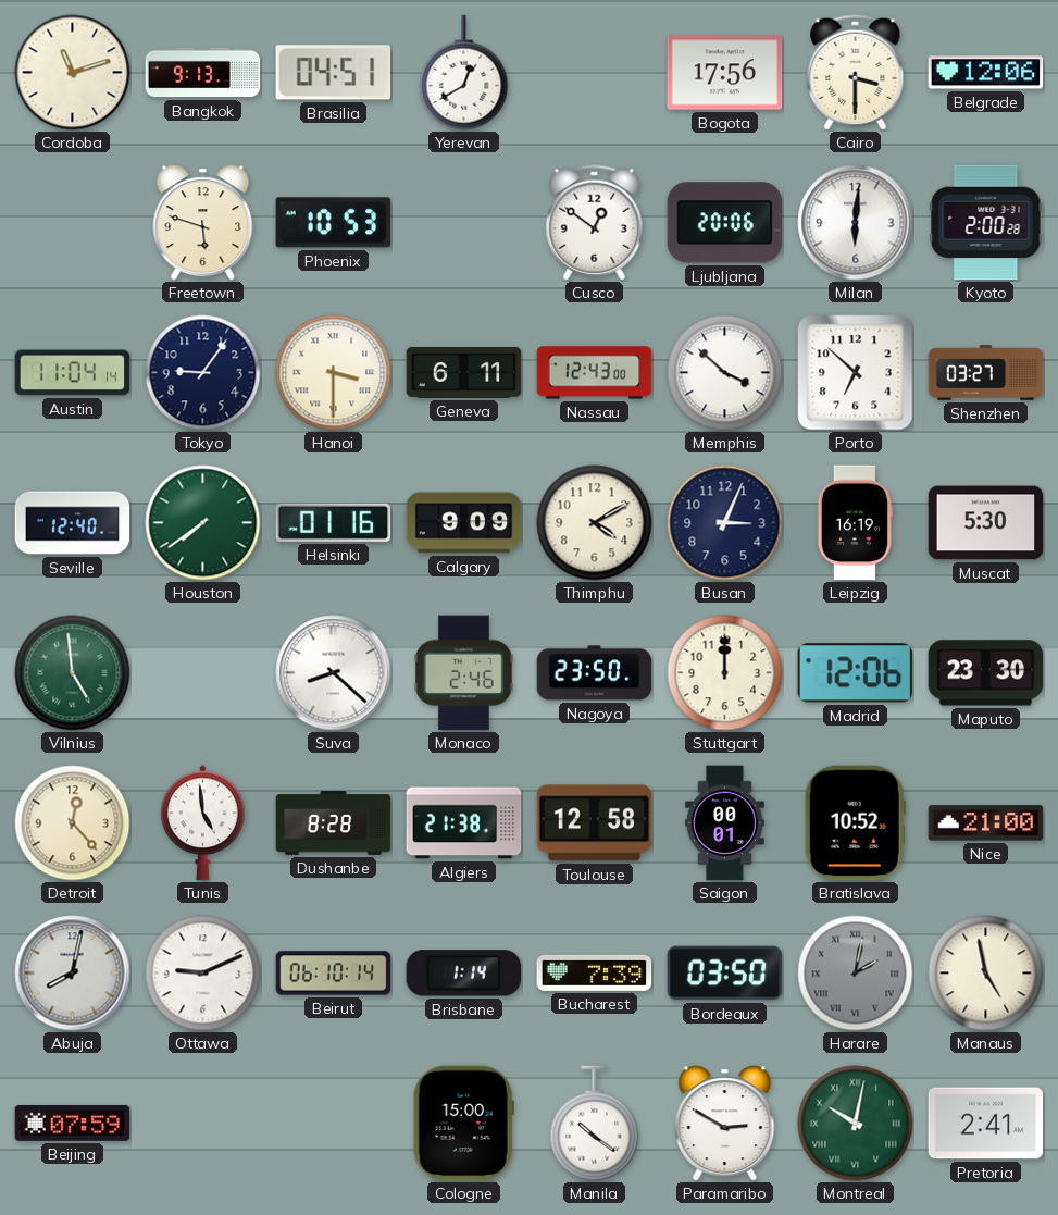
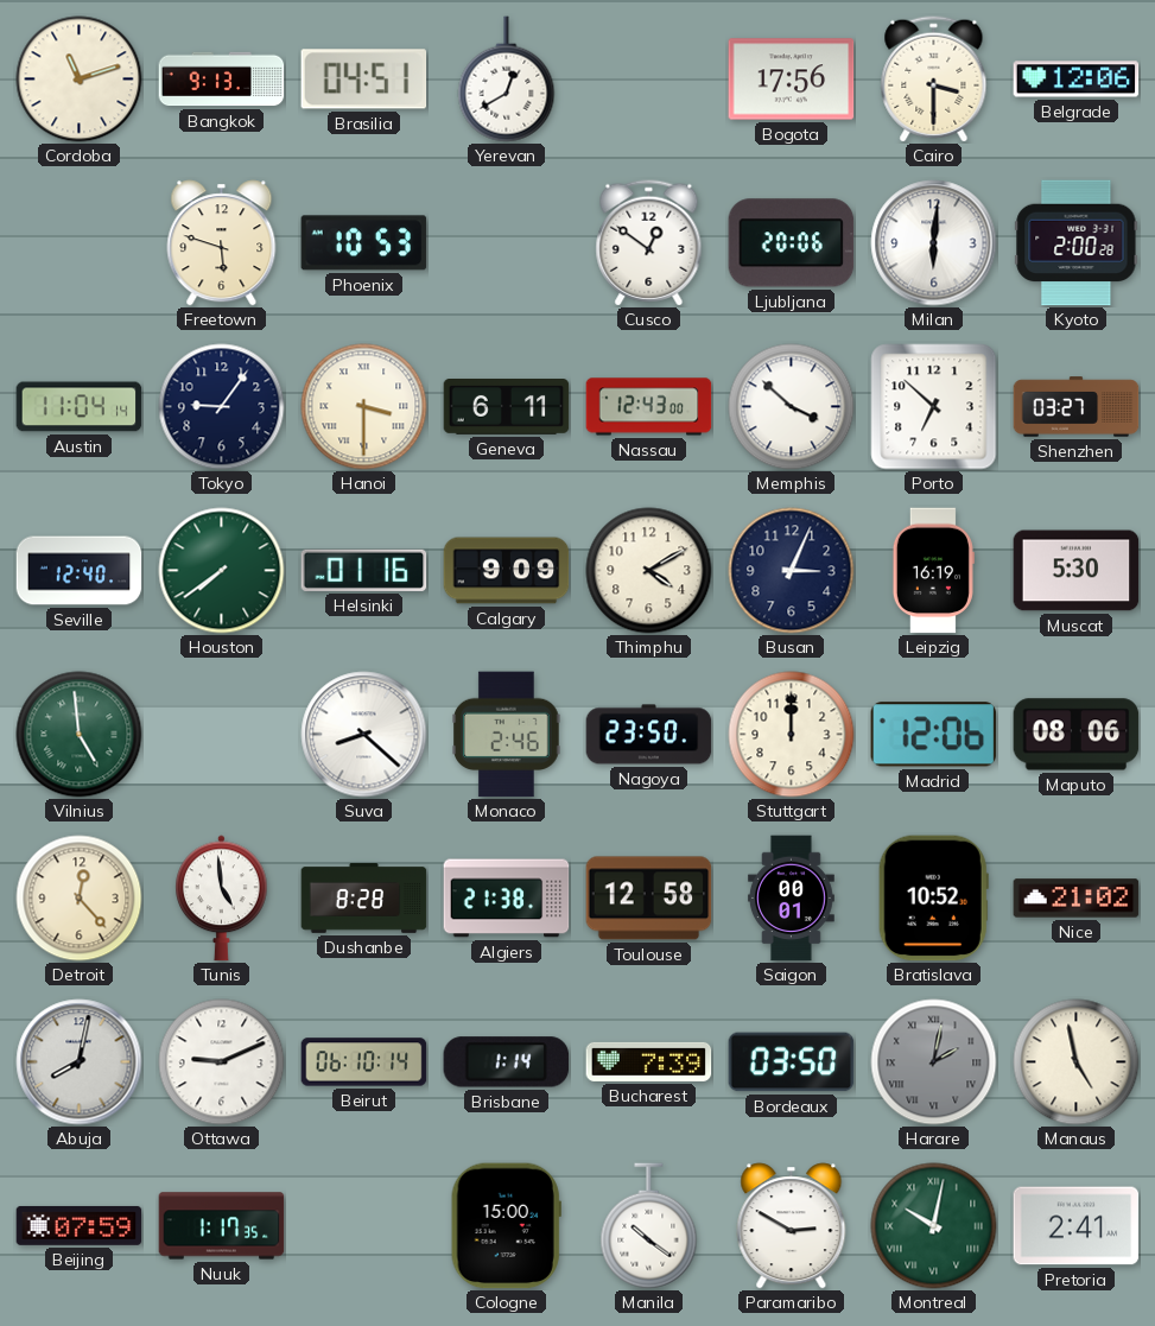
Maputo: 23:30 -> 08:06
Nice: 21:00 -> 21:02
Nuuk: none -> 1:17
